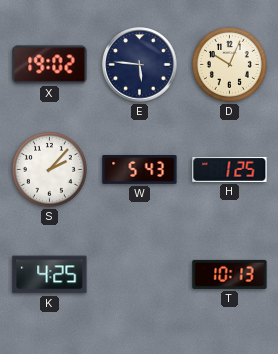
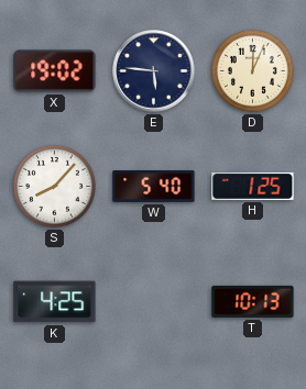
D: 10:04 -> 12:04
S: 2:07 -> 8:07
W: 5:43 -> 5:40
